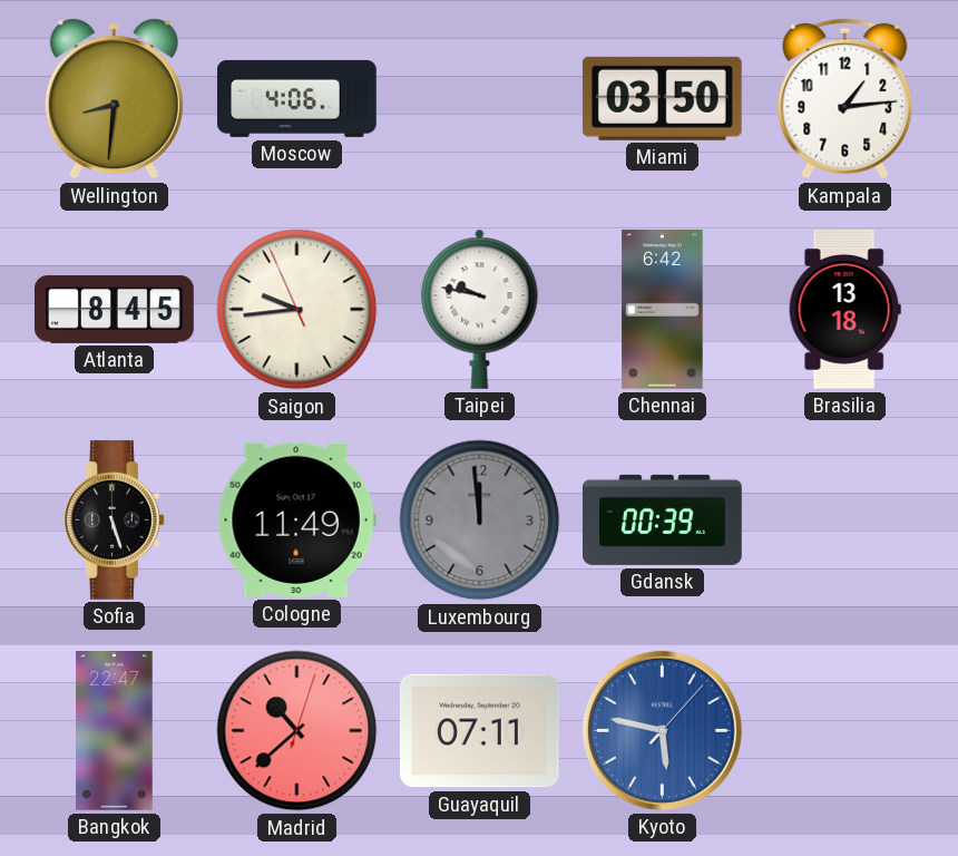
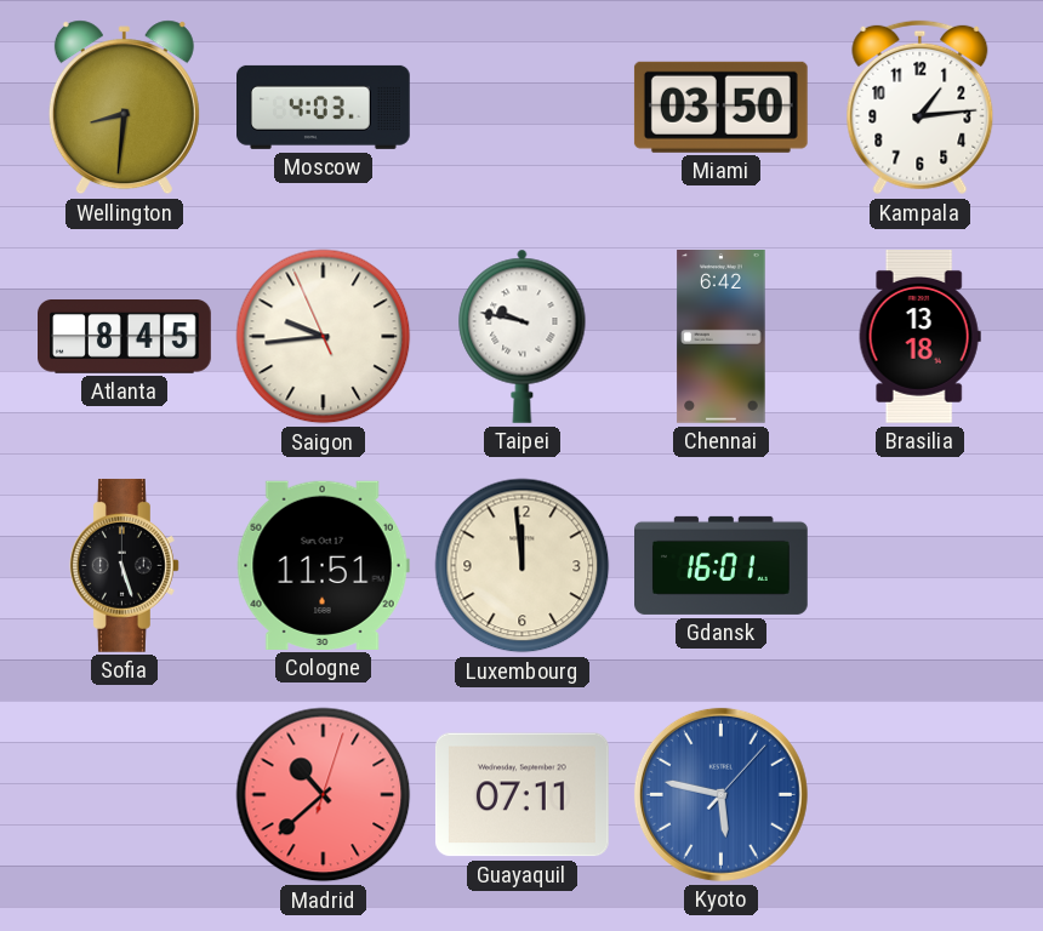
Moscow: 4:06 -> 4:03
Cologne: 11:49 -> 11:51
Luxembourg dial: grey -> cream
Gdansk: 00:39 -> 16:01
Bangkok: 22:47 -> none
